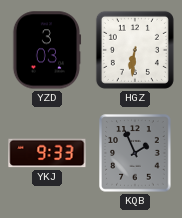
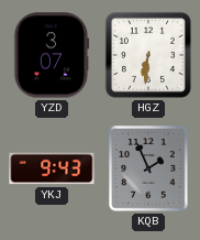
YZD: 3:03 -> 3:07
YKJ: 9:33 -> 9:43
